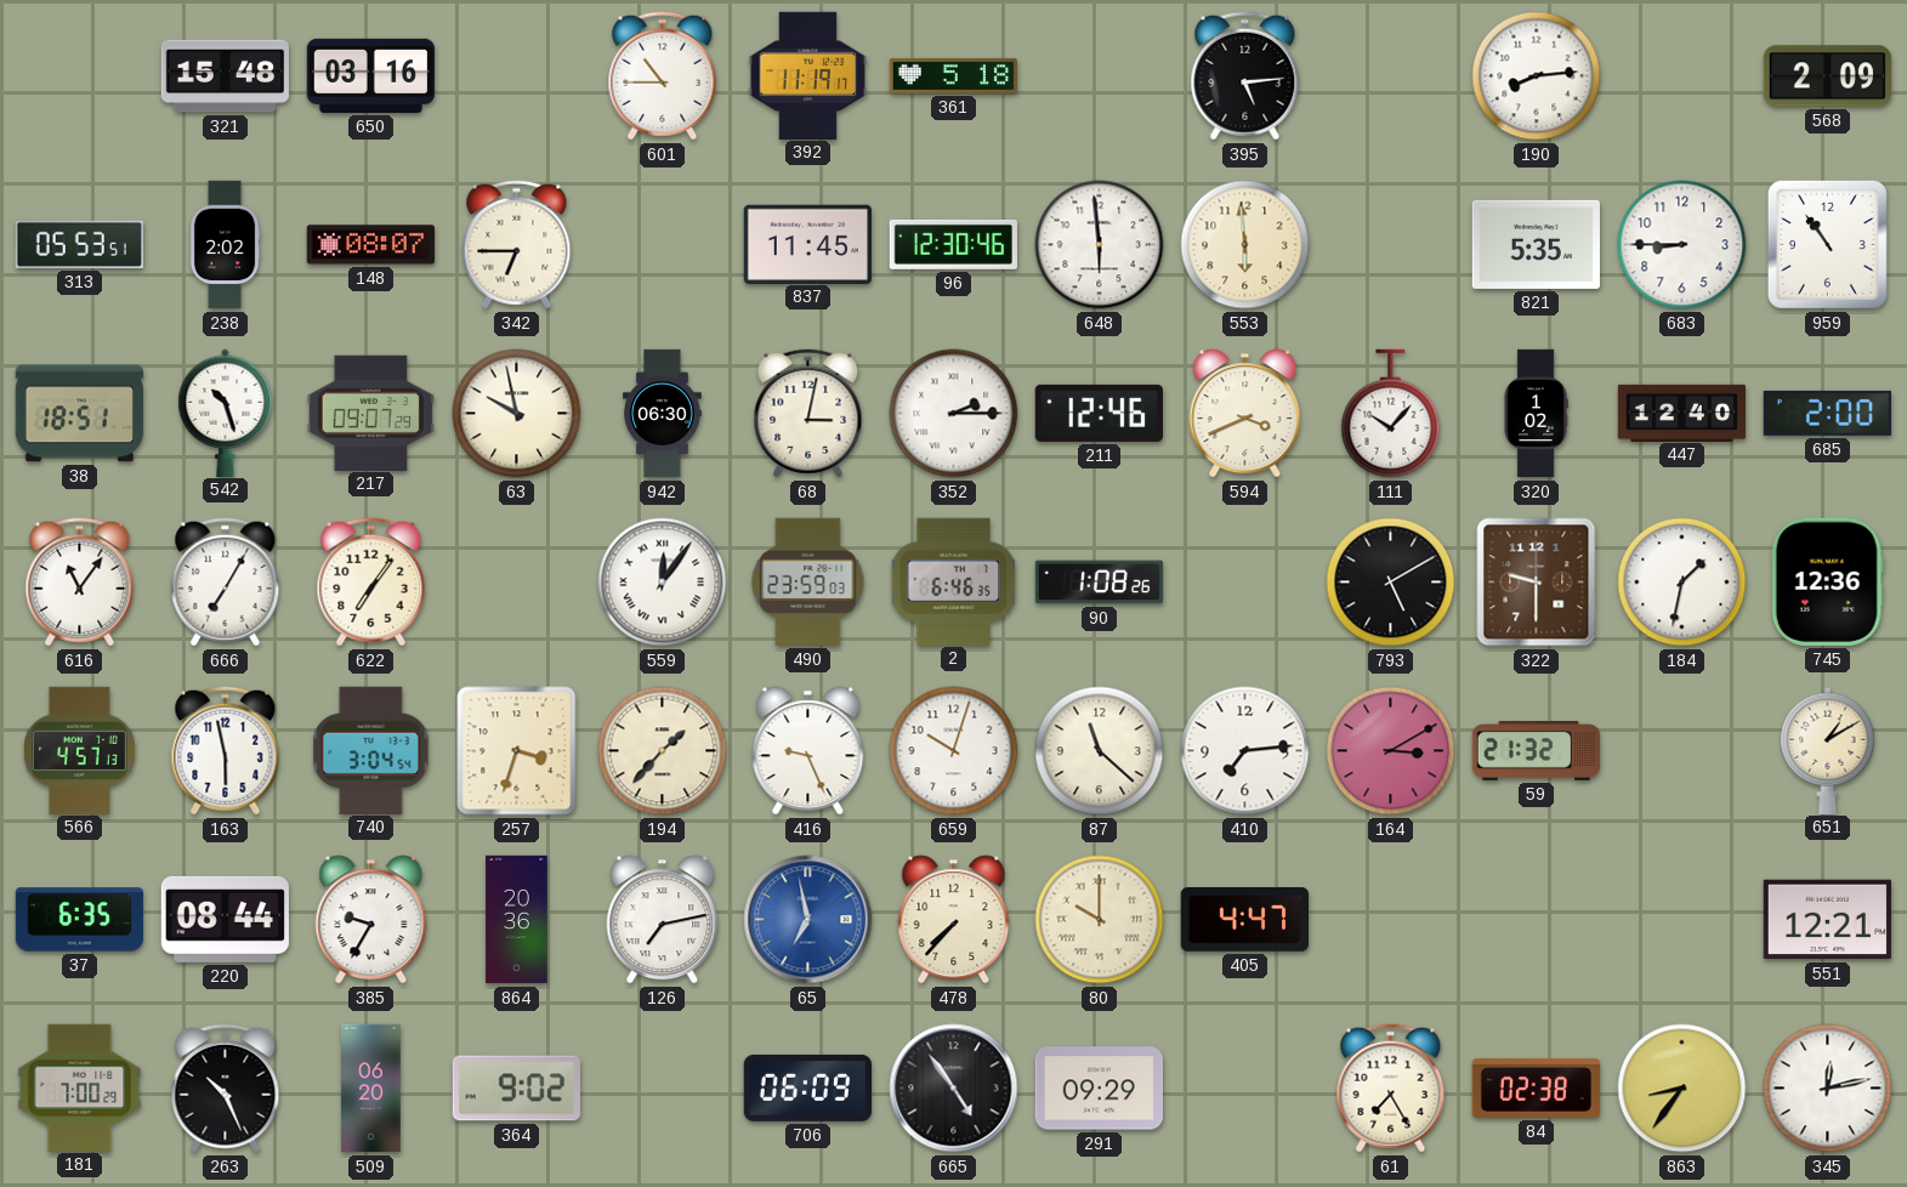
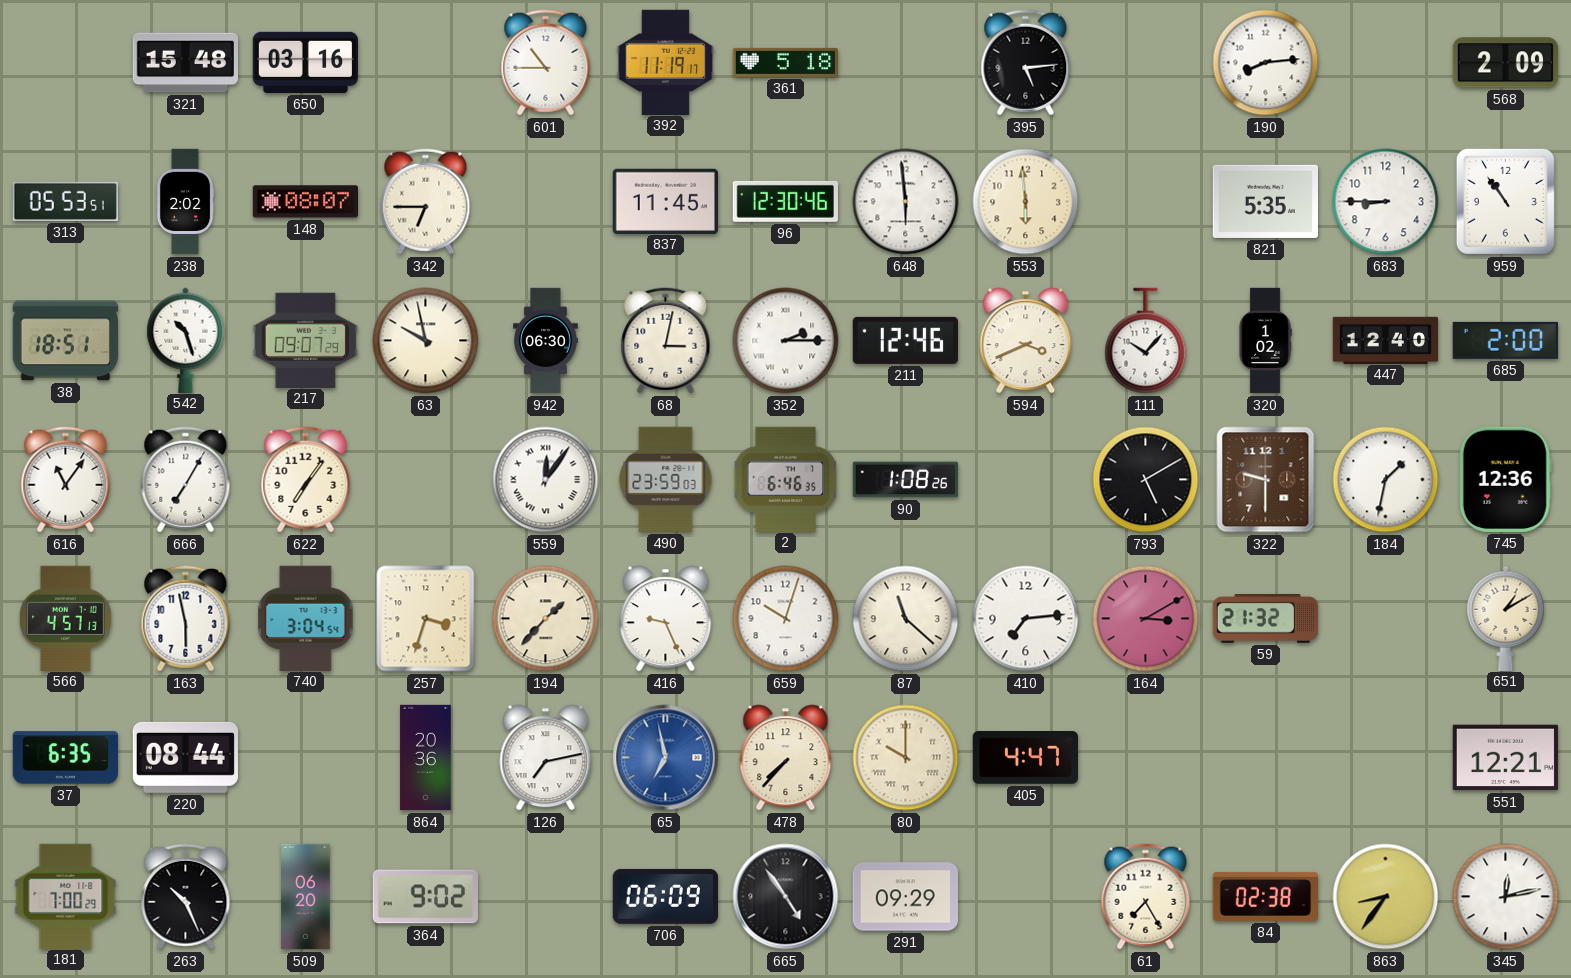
385: 9:35 -> none
